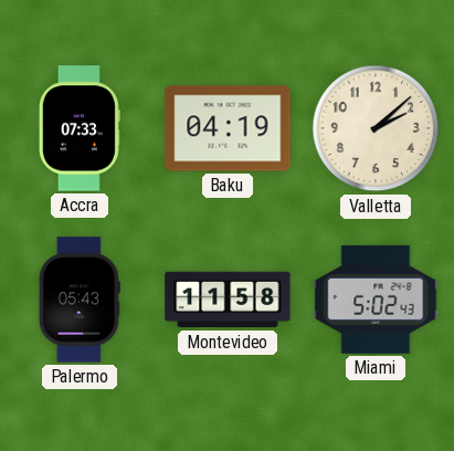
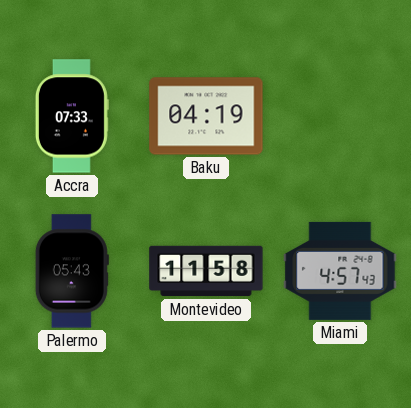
Valletta: 2:08 -> none
Miami: 5:02 -> 4:57
